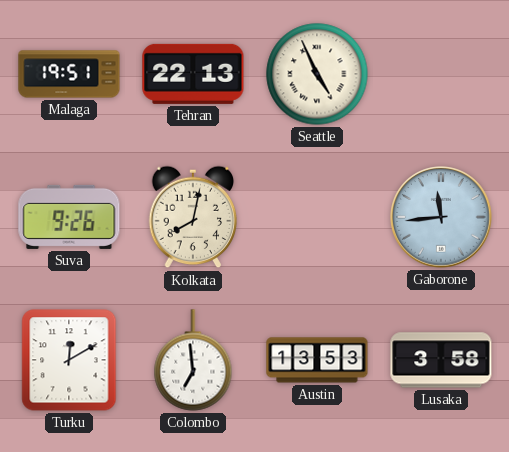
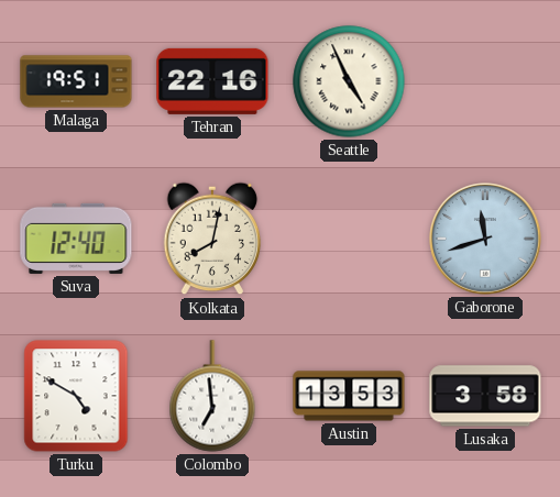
Tehran: 22:13 -> 22:16
Suva: 9:26 -> 12:40
Gaborone: 11:44 -> 11:42
Turku: 12:10 -> 4:50
